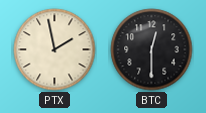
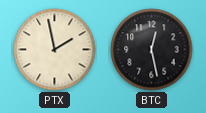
BTC: 12:30 -> 12:28
